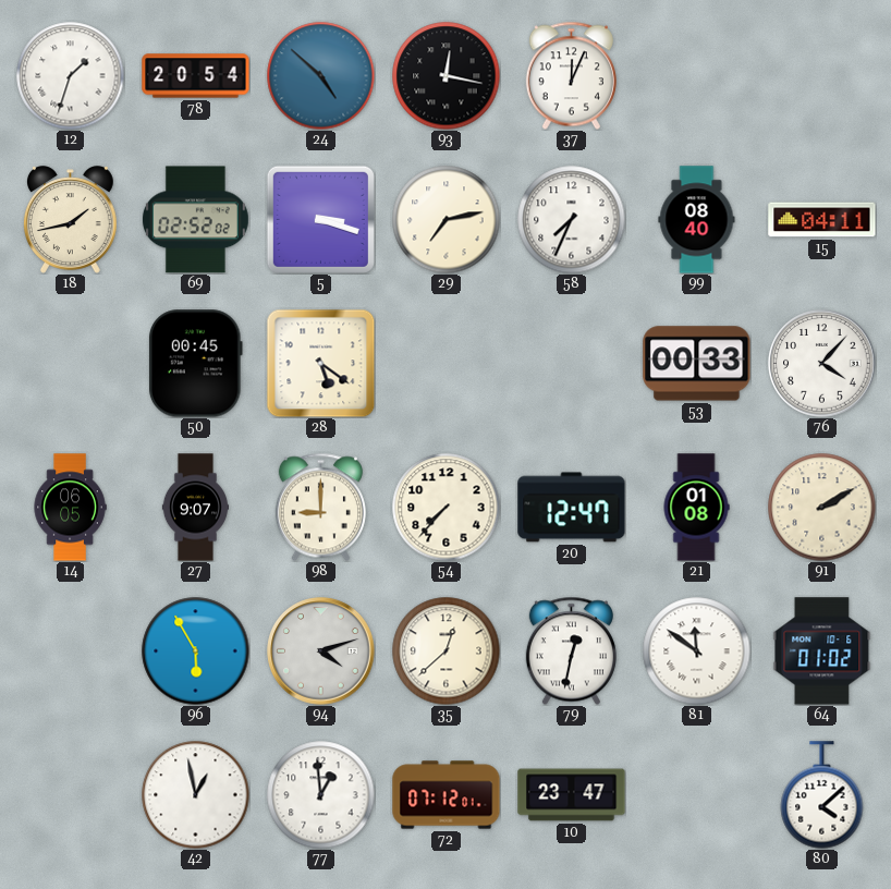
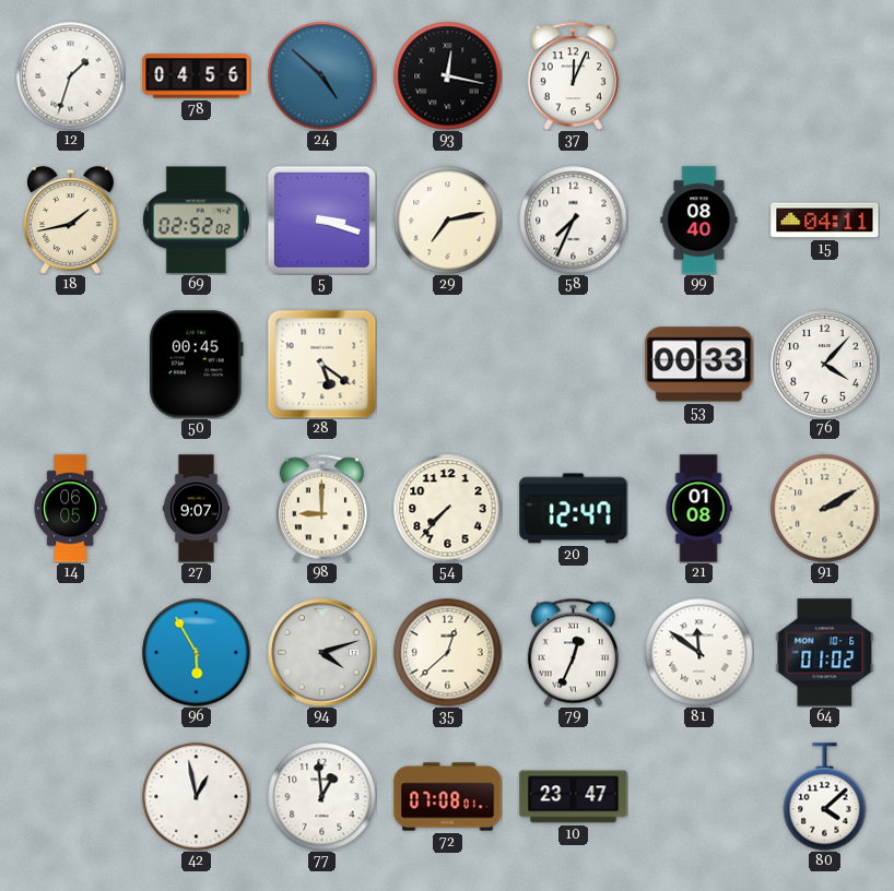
78: 20:54 -> 04:56
79: 12:32 -> 12:34
72: 07:12 -> 07:08
